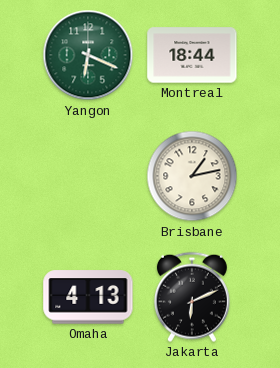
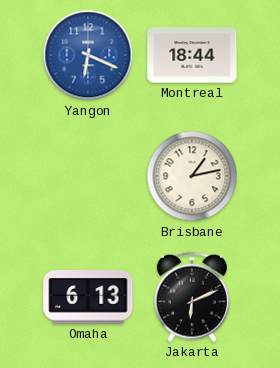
Yangon dial: green -> blue
Omaha: 4:13 -> 6:13
